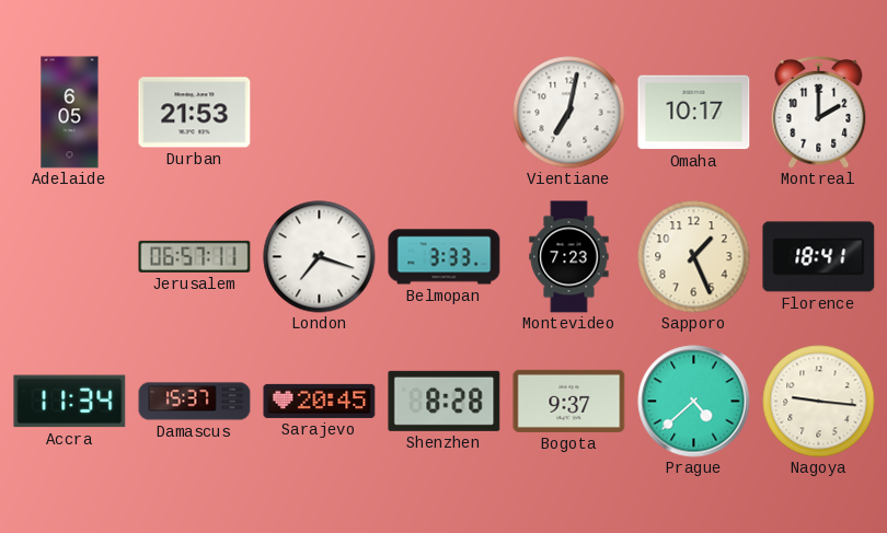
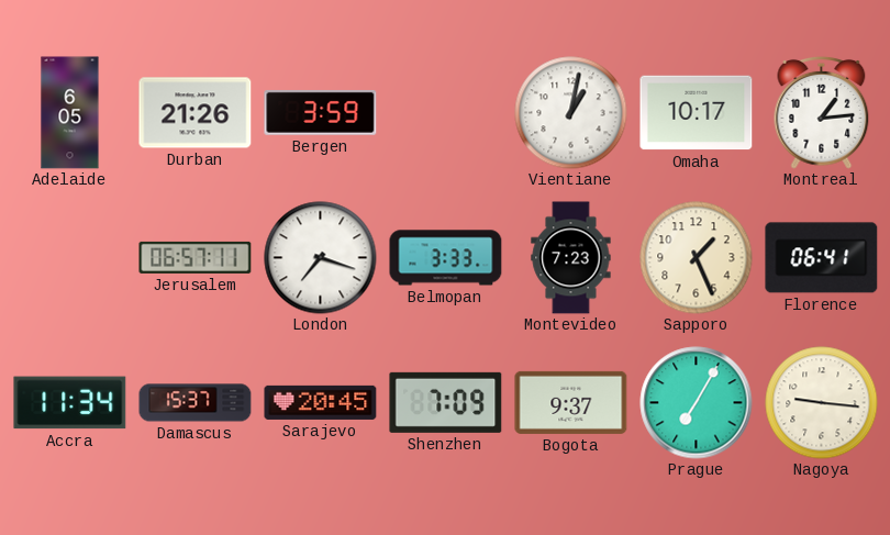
Durban: 21:53 -> 21:26
Bergen: none -> 3:59
Vientiane: 7:02 -> 1:02
Montreal: 2:00 -> 1:14
Florence: 18:41 -> 06:41
Shenzhen: 8:28 -> 7:09
Prague: 4:38 -> 7:05
